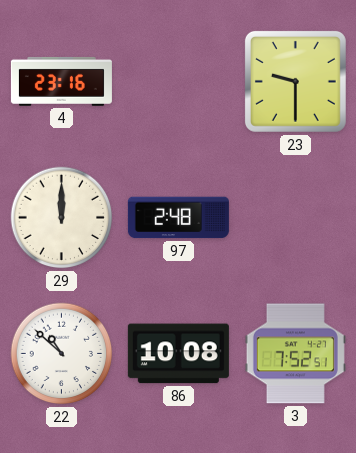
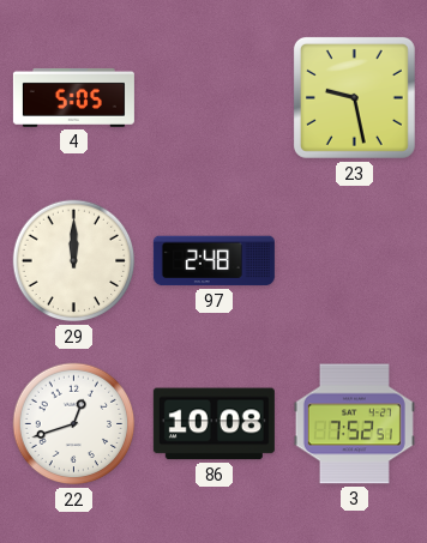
4: 23:16 -> 5:05
23: 9:30 -> 9:28
22: 10:52 -> 12:42
